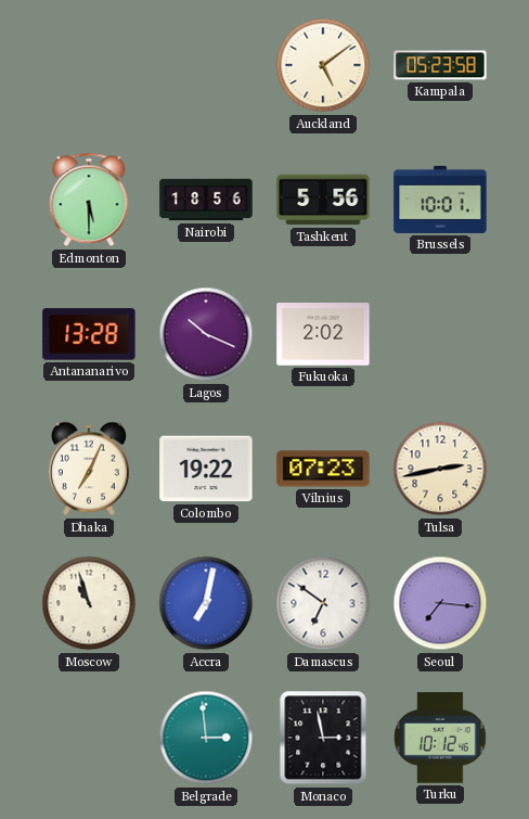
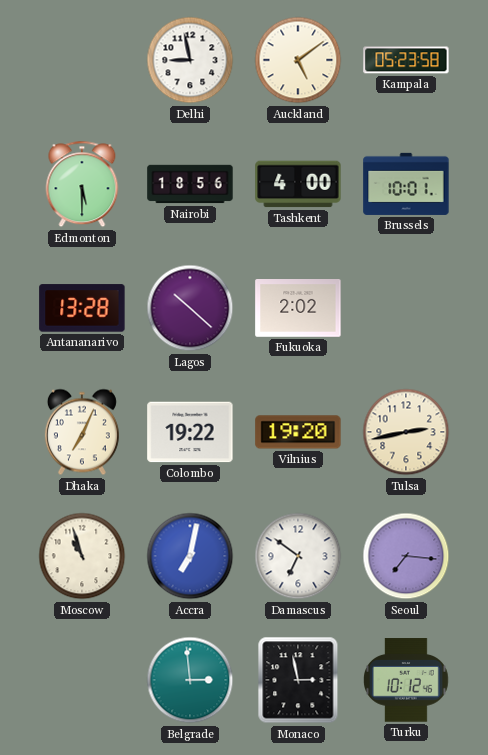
Delhi: none -> 8:58
Tashkent: 5:56 -> 4:00
Lagos: 10:19 -> 10:22
Vilnius: 07:23 -> 19:20
